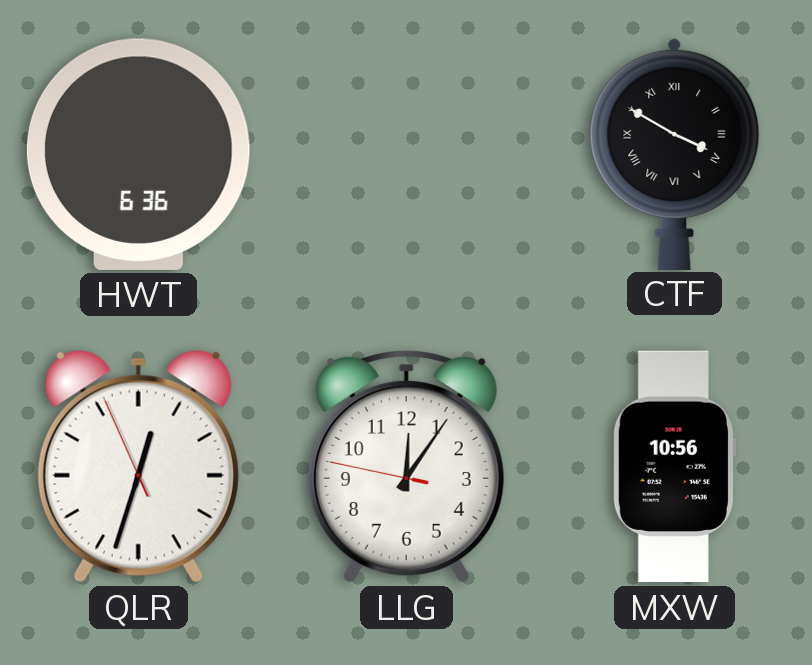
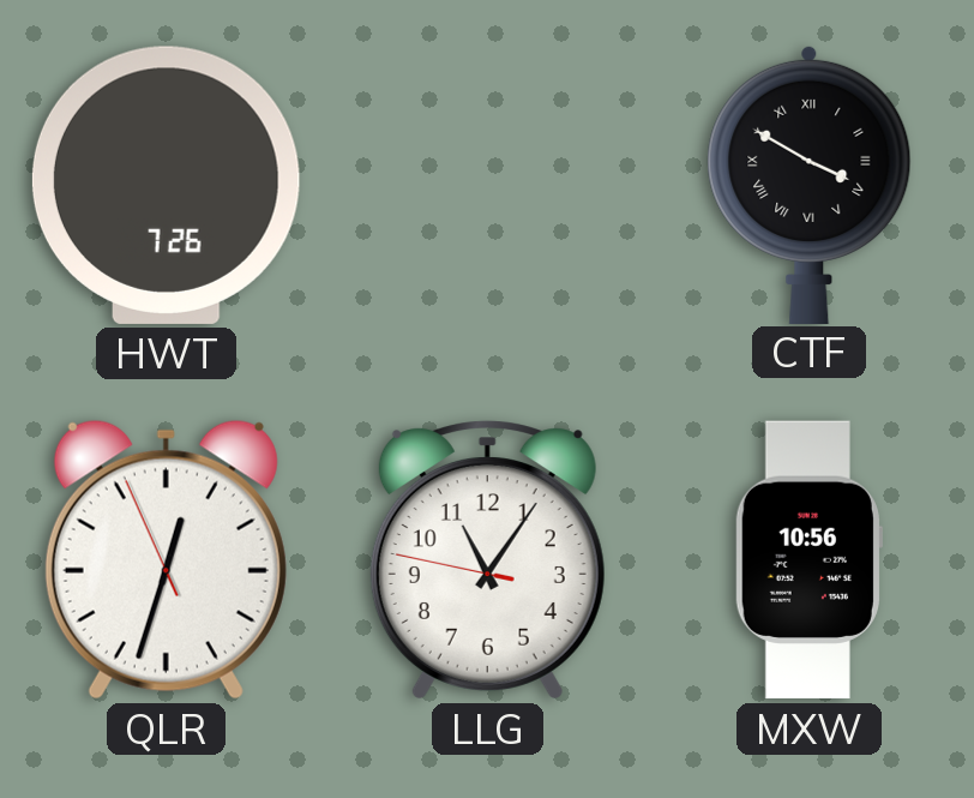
HWT: 6:36 -> 7:26
LLG: 12:05 -> 11:05
